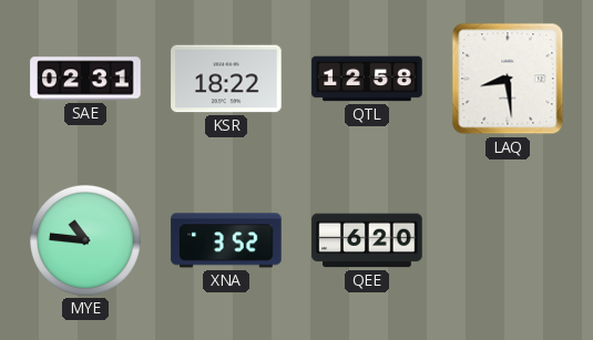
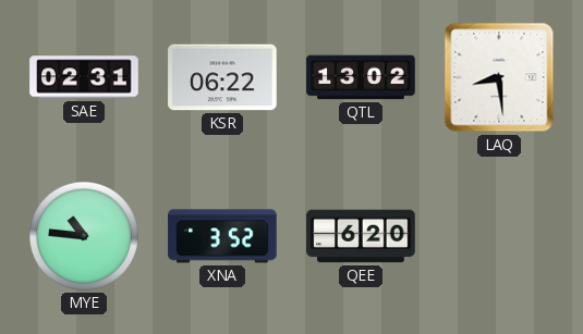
KSR: 18:22 -> 06:22
QTL: 12:58 -> 13:02
